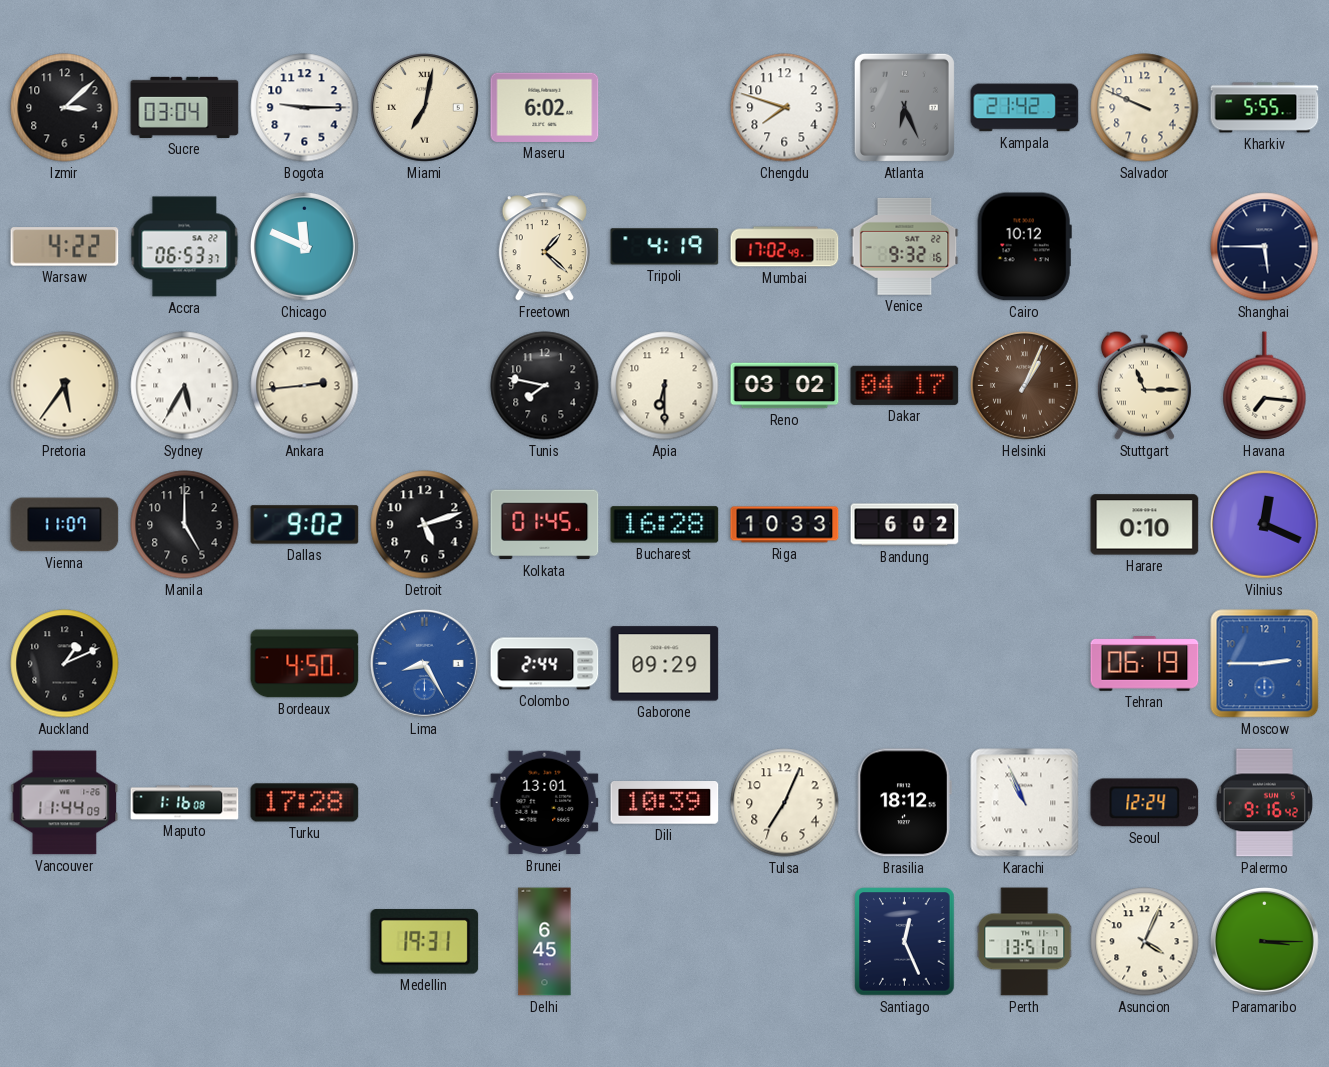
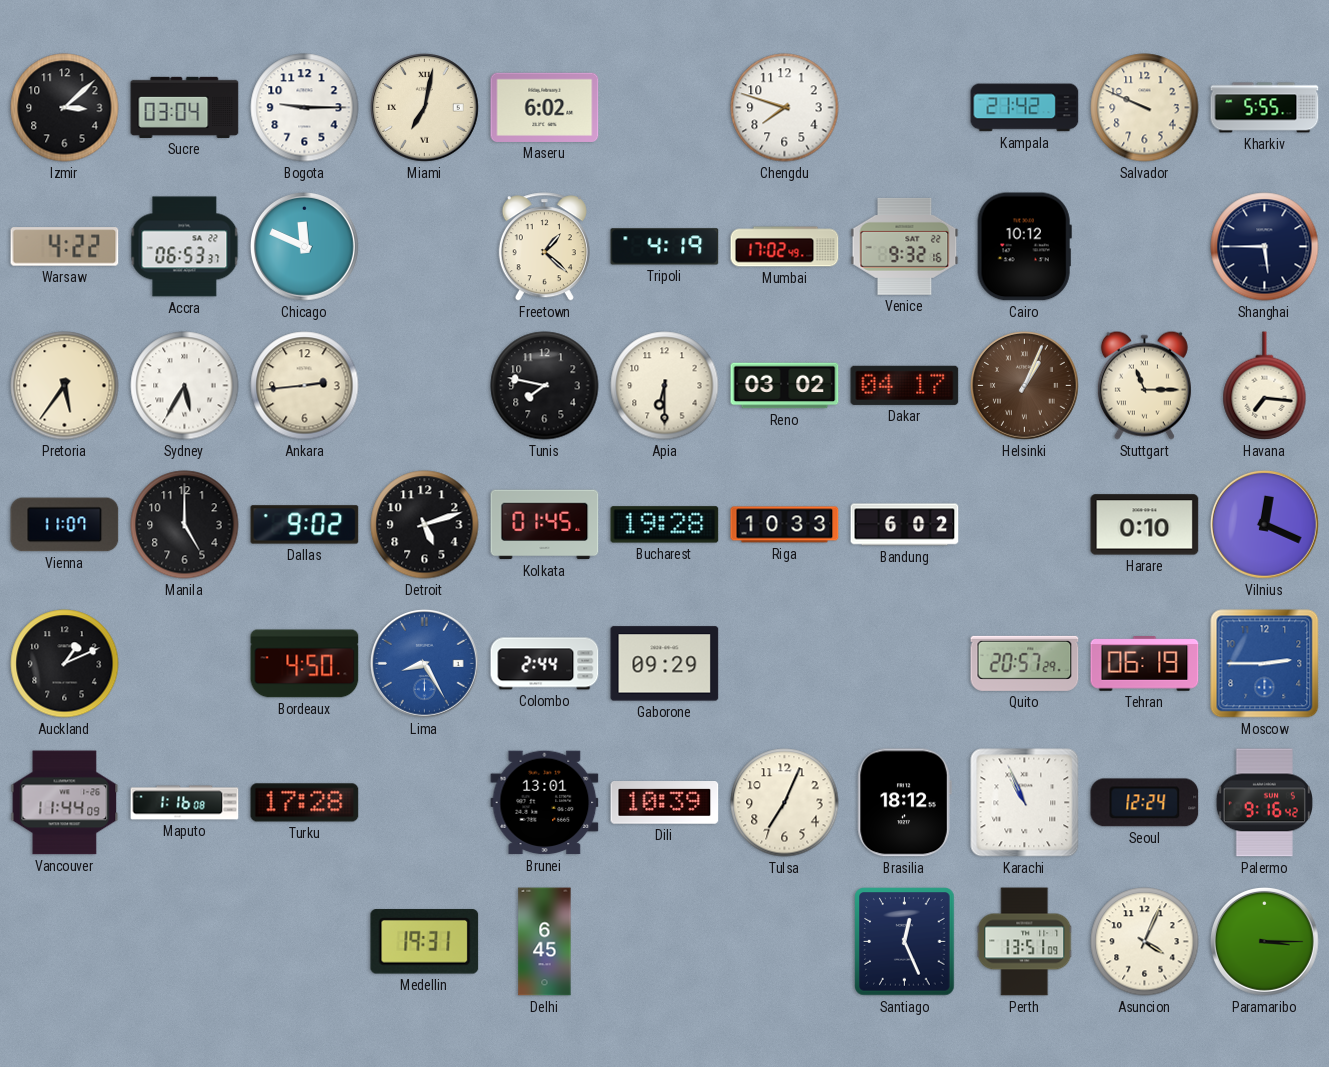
Atlanta: 6:26 -> none
Bucharest: 16:28 -> 19:28
Quito: none -> 20:57
